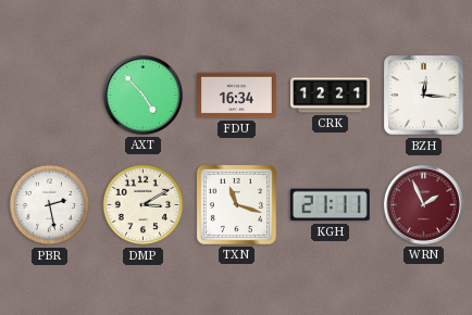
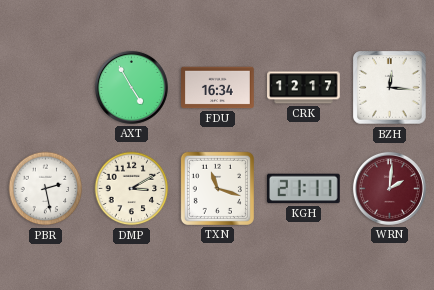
AXT: 4:53 -> 4:55
CRK: 12:21 -> 12:17
WRN: 1:56 -> 2:01
